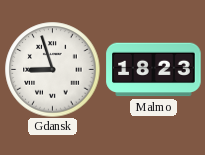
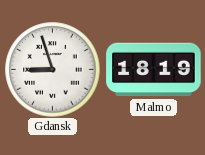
Malmo: 18:23 -> 18:19
